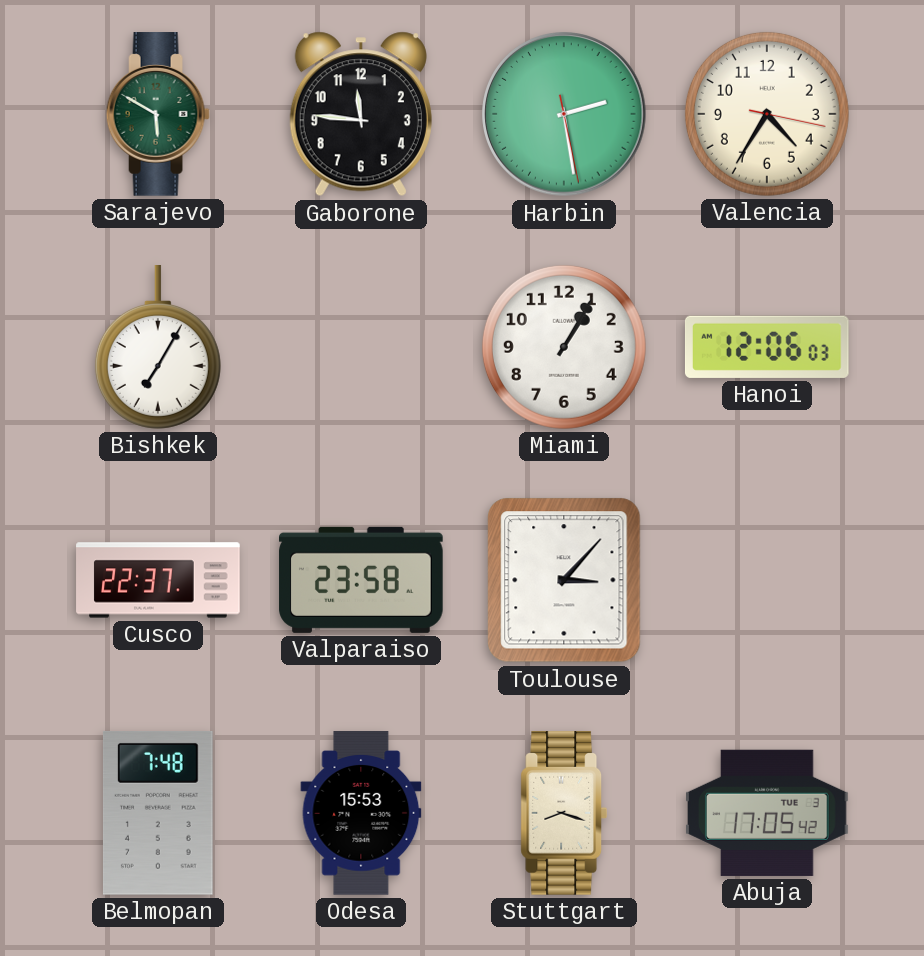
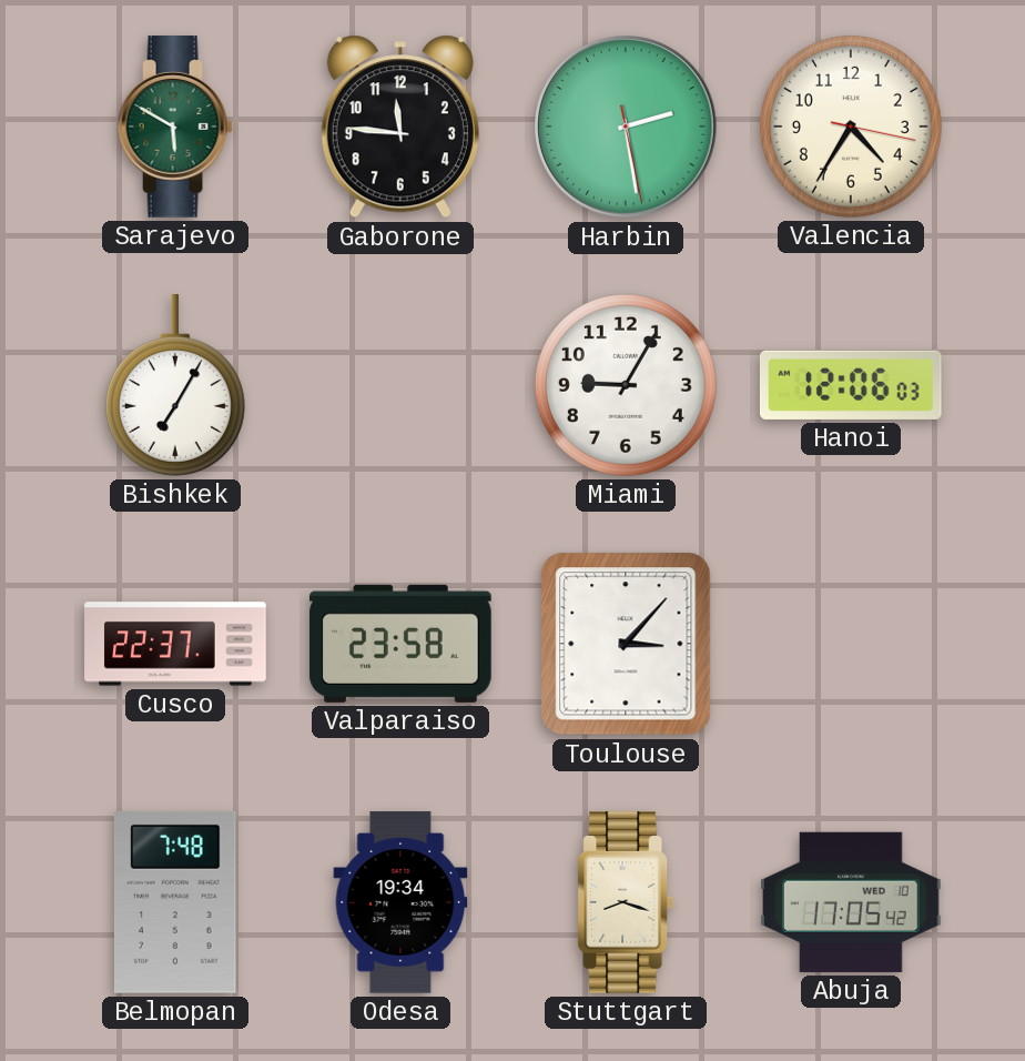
Miami: 1:05 -> 9:05
Odesa: 15:53 -> 19:34
Abuja date: TUE 3 -> WED 10
